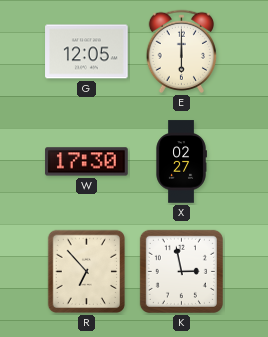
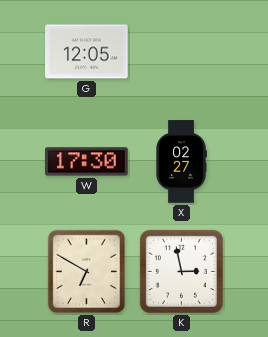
E: 6:00 -> none
R: 6:53 -> 6:50
